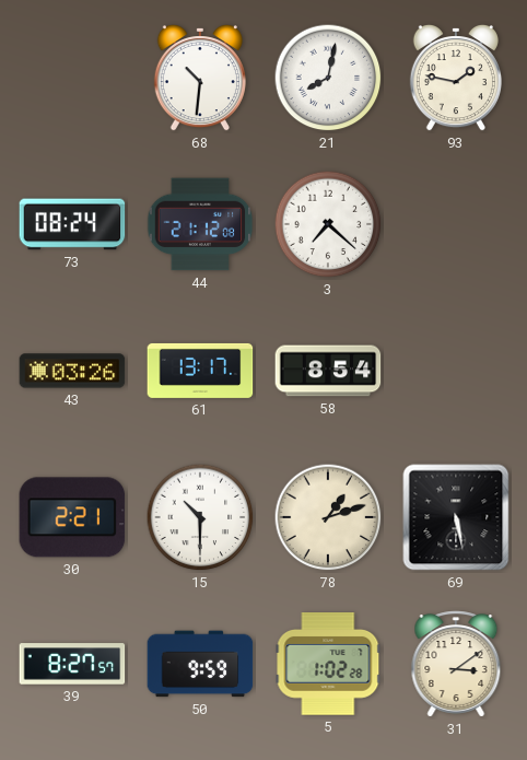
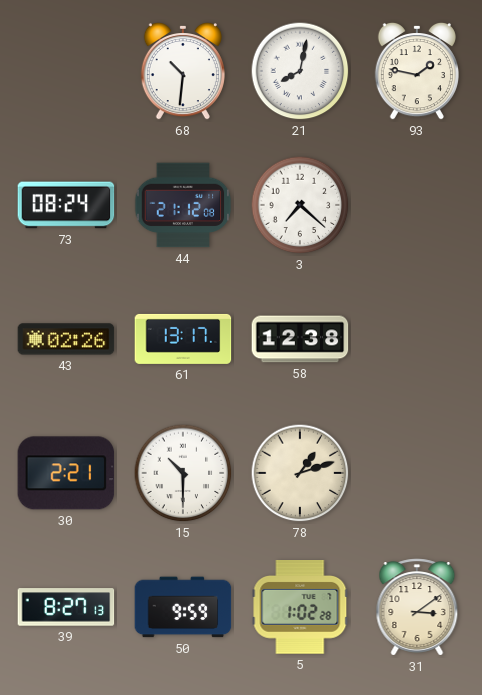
43: 03:26 -> 02:26
58: 8:54 -> 12:38
69: 5:28 -> none
39: 8:27:57 -> 8:27:13
